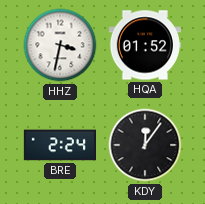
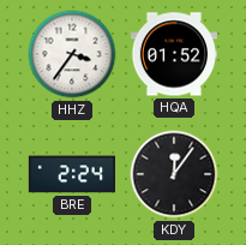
HHZ: 3:32 -> 3:36
